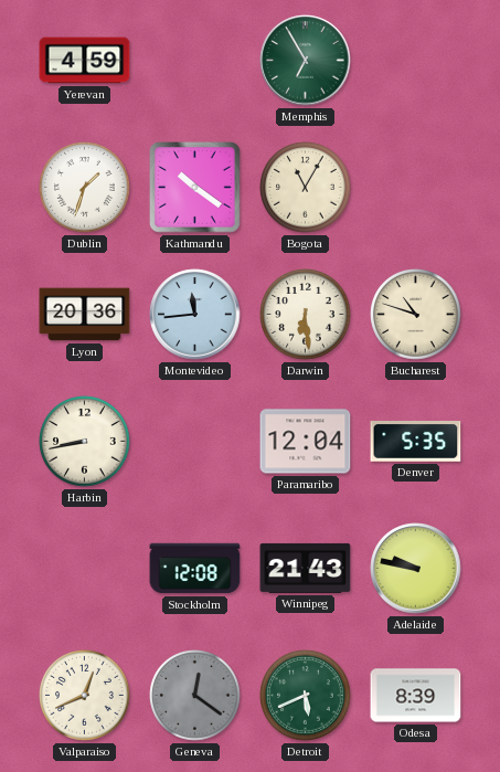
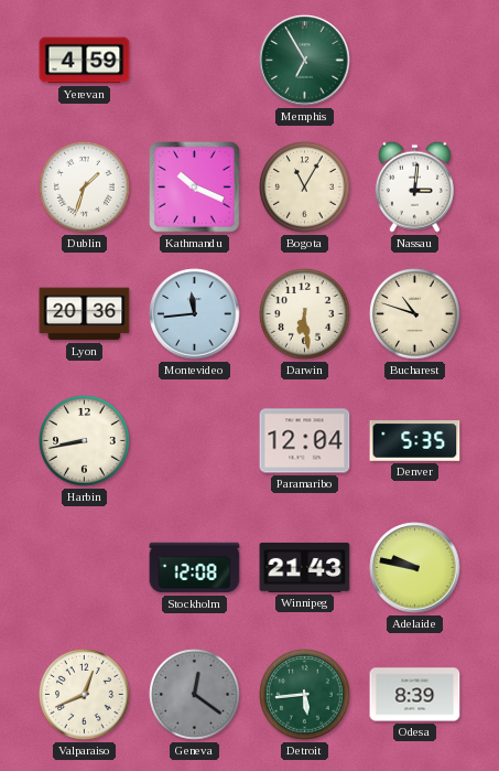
Kathmandu: 10:21 -> 10:19
Nassau: none -> 3:01
Detroit: 5:41 -> 5:44
